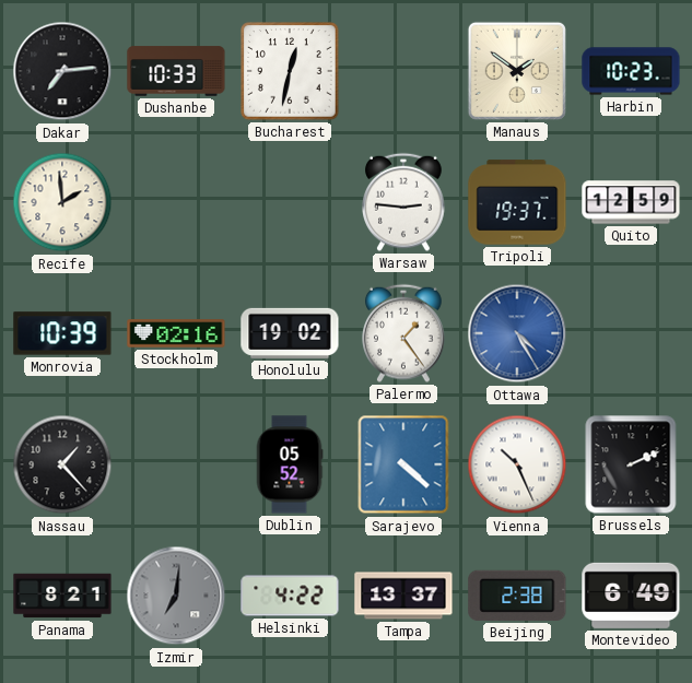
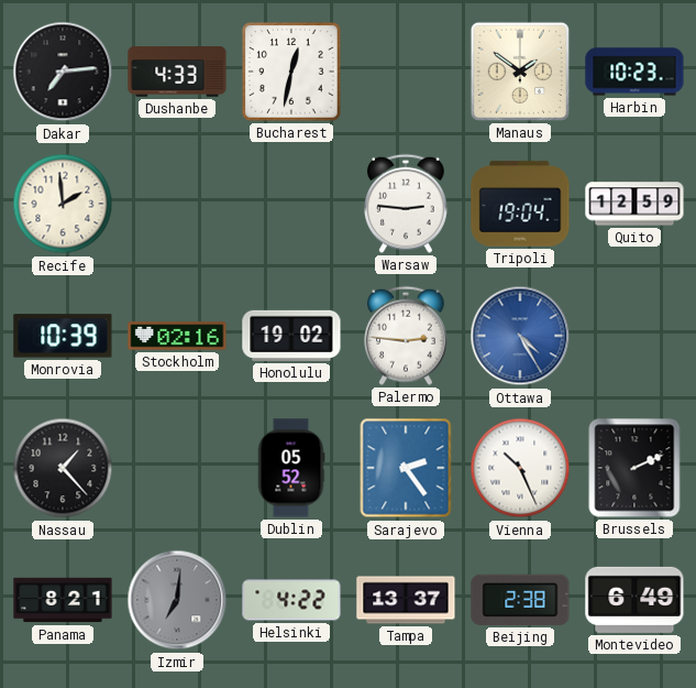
Dushanbe: 10:33 -> 4:33
Tripoli: 19:37 -> 19:04
Palermo: 1:24 -> 2:46
Sarajevo: 4:22 -> 2:24
